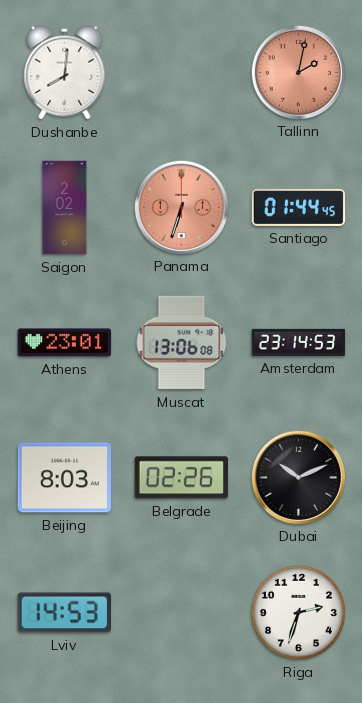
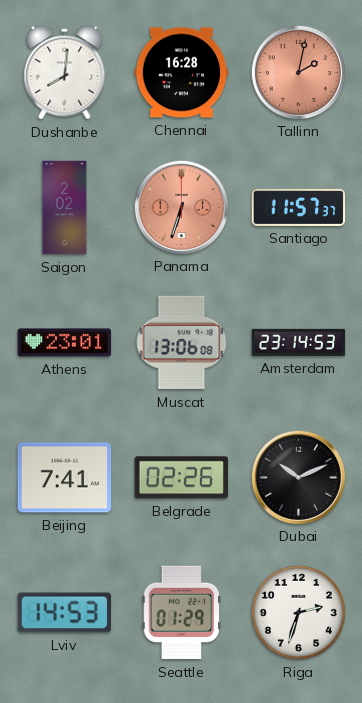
Chennai: none -> 16:28
Santiago: 01:44 -> 11:57
Beijing: 8:03 -> 7:41
Seattle: none -> 01:29
